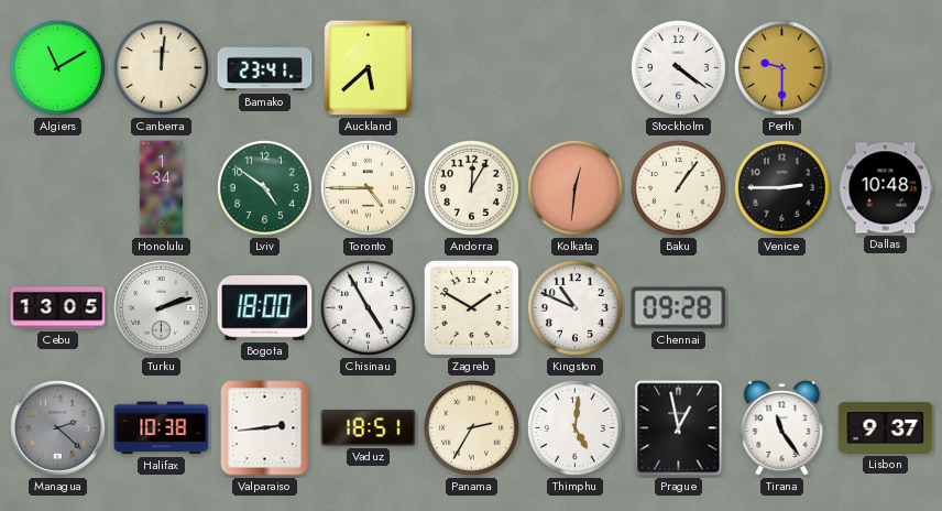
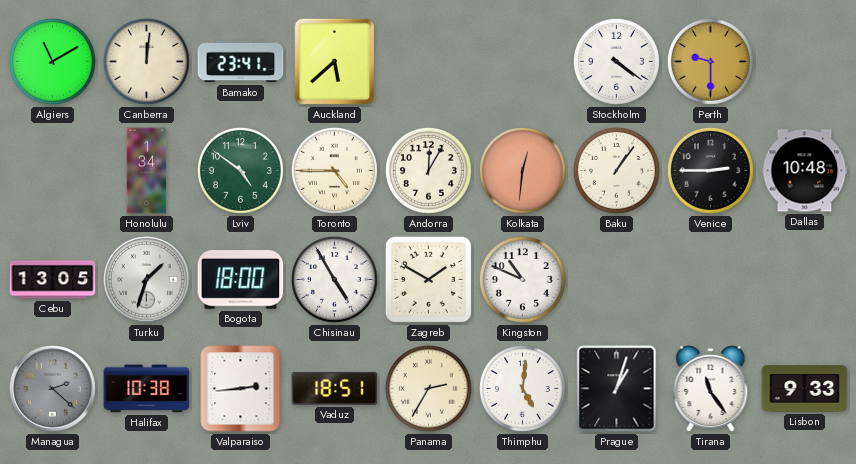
Turku: 2:12 -> 1:33
Chennai: 09:28 -> none
Prague: 12:58 -> 1:03
Lisbon: 9:37 -> 9:33
